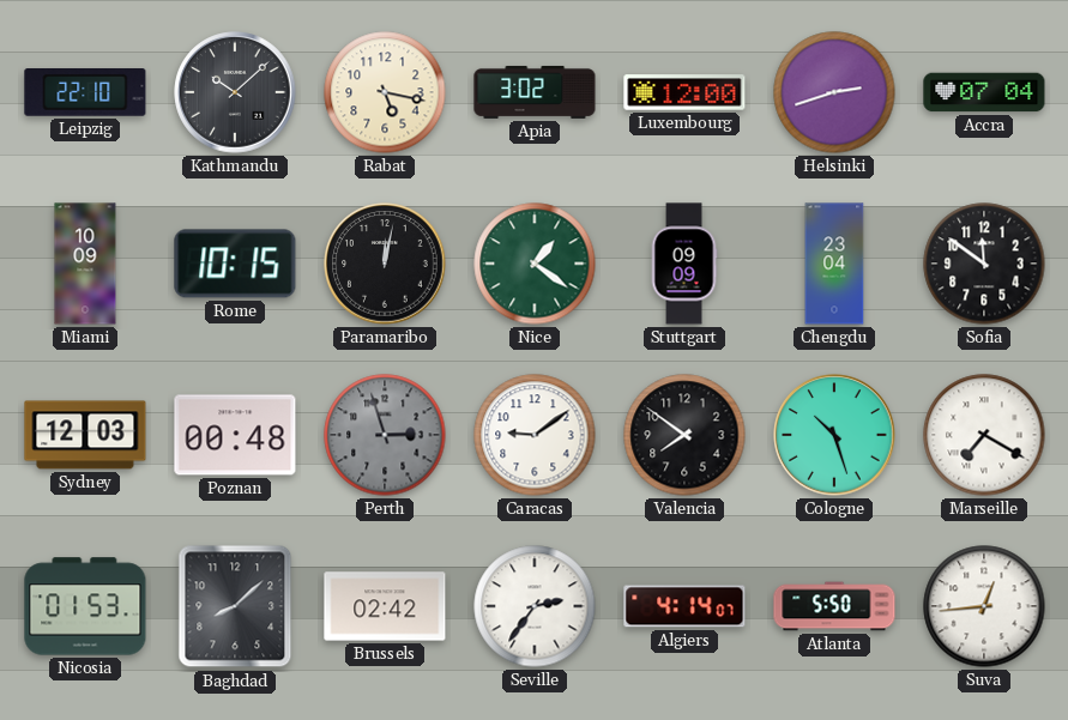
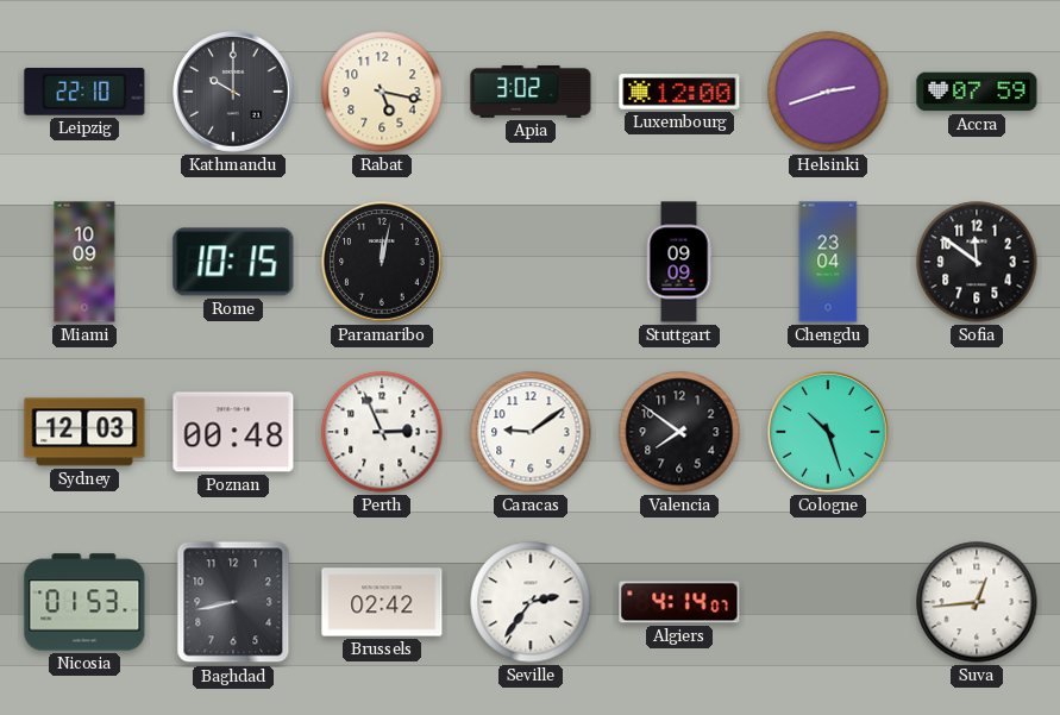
Kathmandu: 10:08 -> 10:00
Accra: 07:04 -> 07:59
Nice: 1:21 -> none
Perth: 2:57 -> 2:56
Perth dial: grey -> white
Marseille: 7:20 -> none
Baghdad: 8:08 -> 8:43
Atlanta: 5:50 -> none
